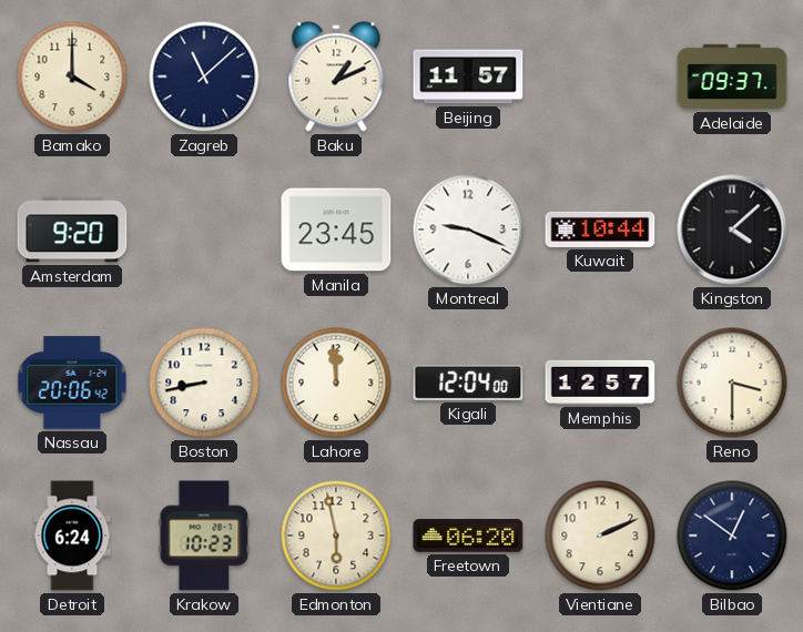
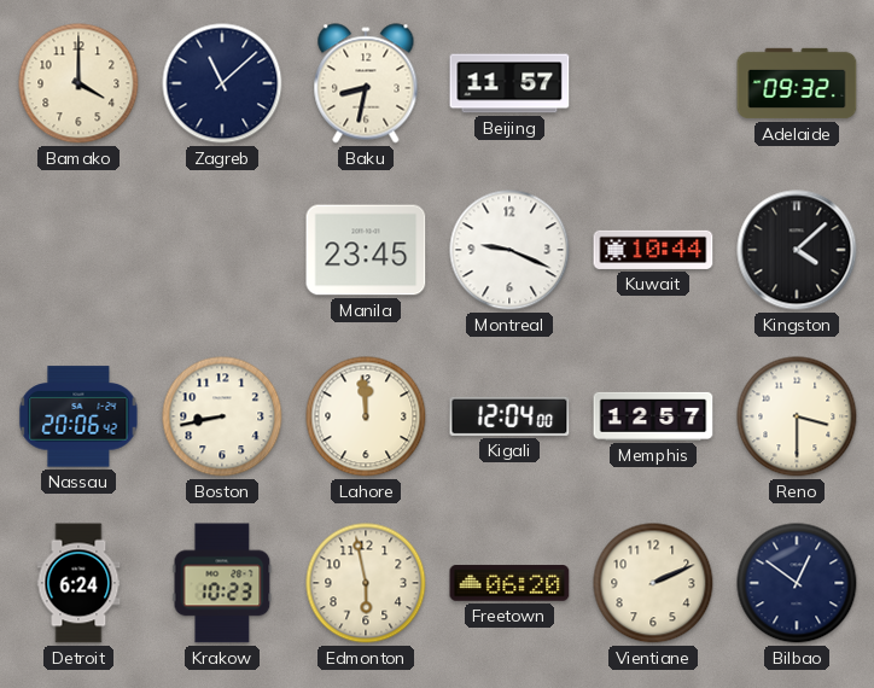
Baku: 1:11 -> 8:32
Adelaide: 09:37 -> 09:32
Amsterdam: 9:20 -> none
